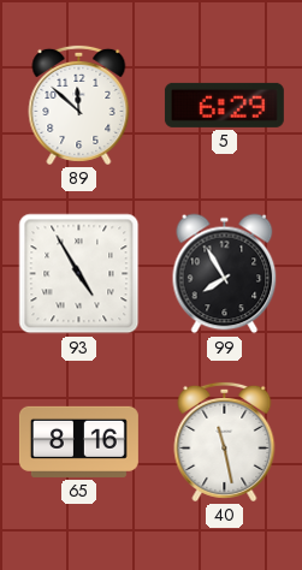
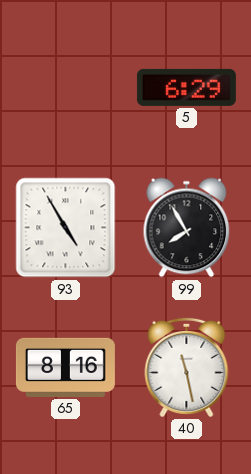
89: 11:52 -> none
